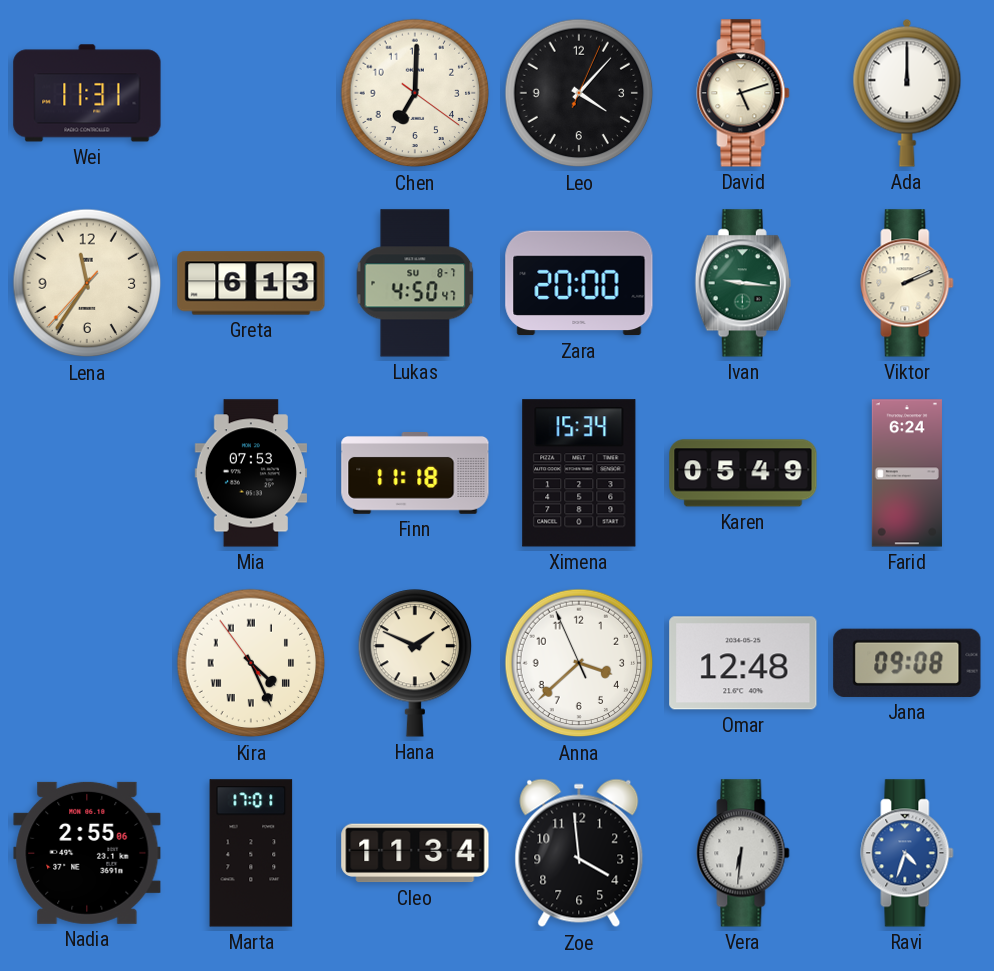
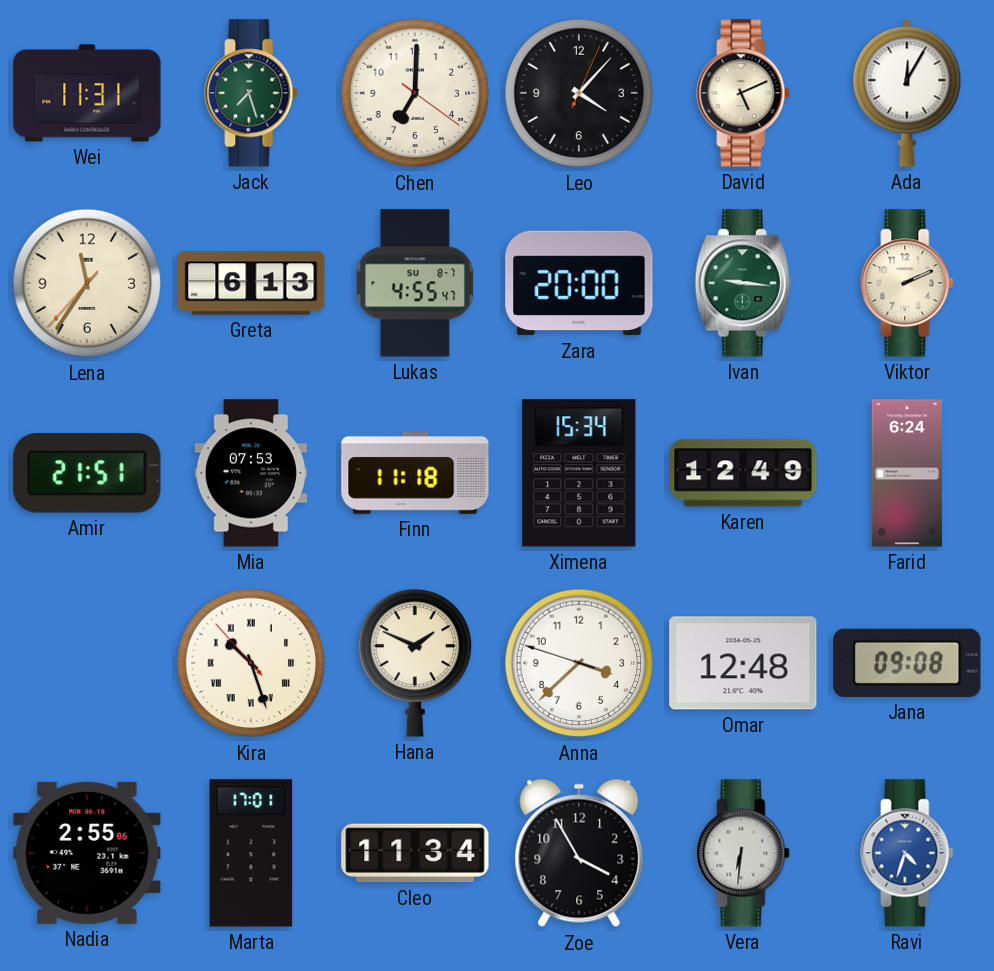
Jack: none -> 7:27
David: 5:12 -> 5:11
Ada: 12:00 -> 12:05
Lukas: 4:50 -> 4:55
Amir: none -> 21:51
Karen: 05:49 -> 12:49
Kira: 4:25 -> 10:26
Anna: 3:37:56 -> 3:37:48
Zoe: 3:59 -> 3:55
